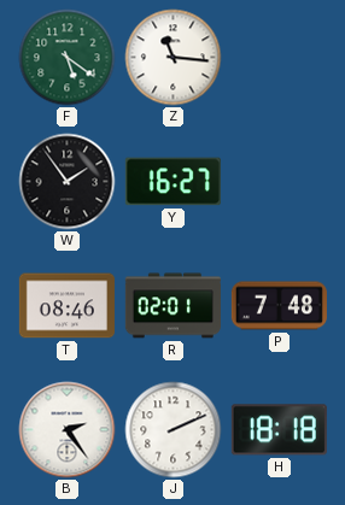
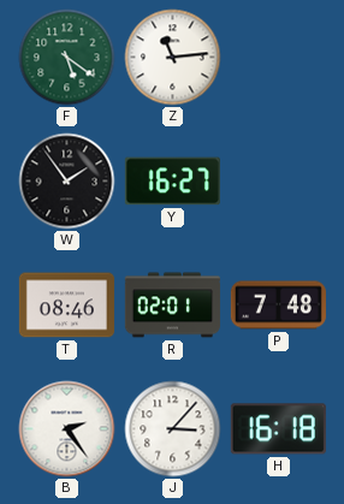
Z: 11:16 -> 11:14
J: 2:11 -> 3:07
H: 18:18 -> 16:18
